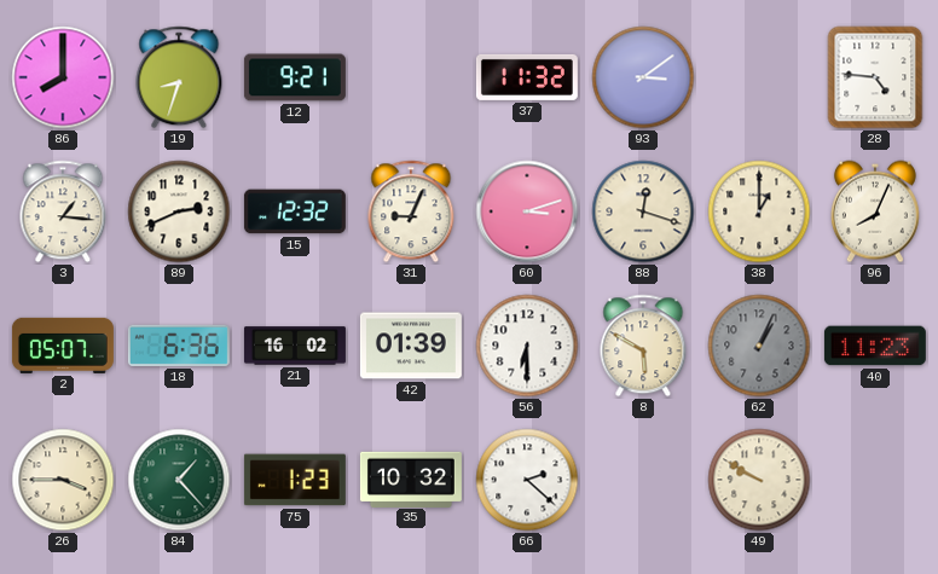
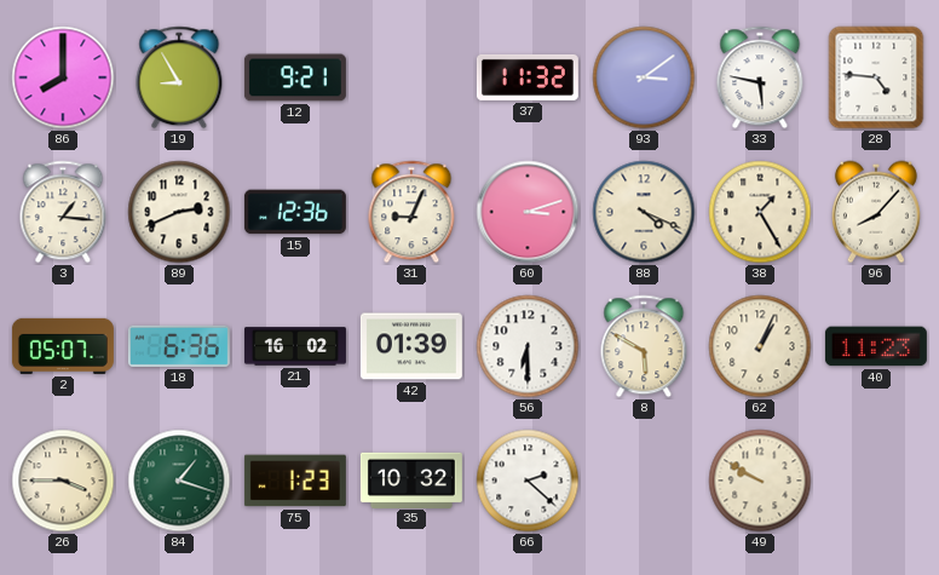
19: 8:33 -> 8:55
33: none -> 5:47
15: 12:32 -> 12:36
88: 12:18 -> 4:19
38: 1:00 -> 1:25
96: 8:04 -> 8:07
62 dial: grey -> cream
84: 1:23 -> 1:18
